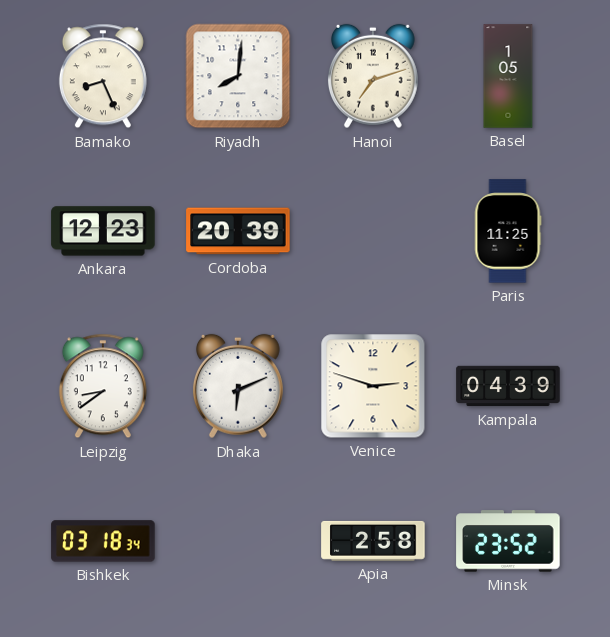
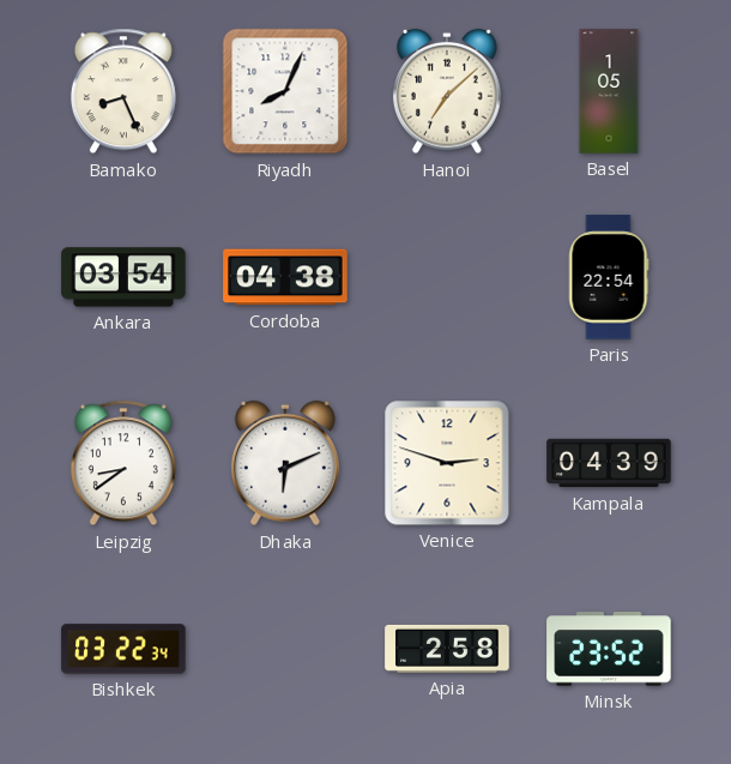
Riyadh: 8:01 -> 8:04
Hanoi: 7:12 -> 7:08
Ankara: 12:23 -> 03:54
Cordoba: 20:39 -> 04:38
Paris: 11:25 -> 22:54
Bishkek: 03:18 -> 03:22
